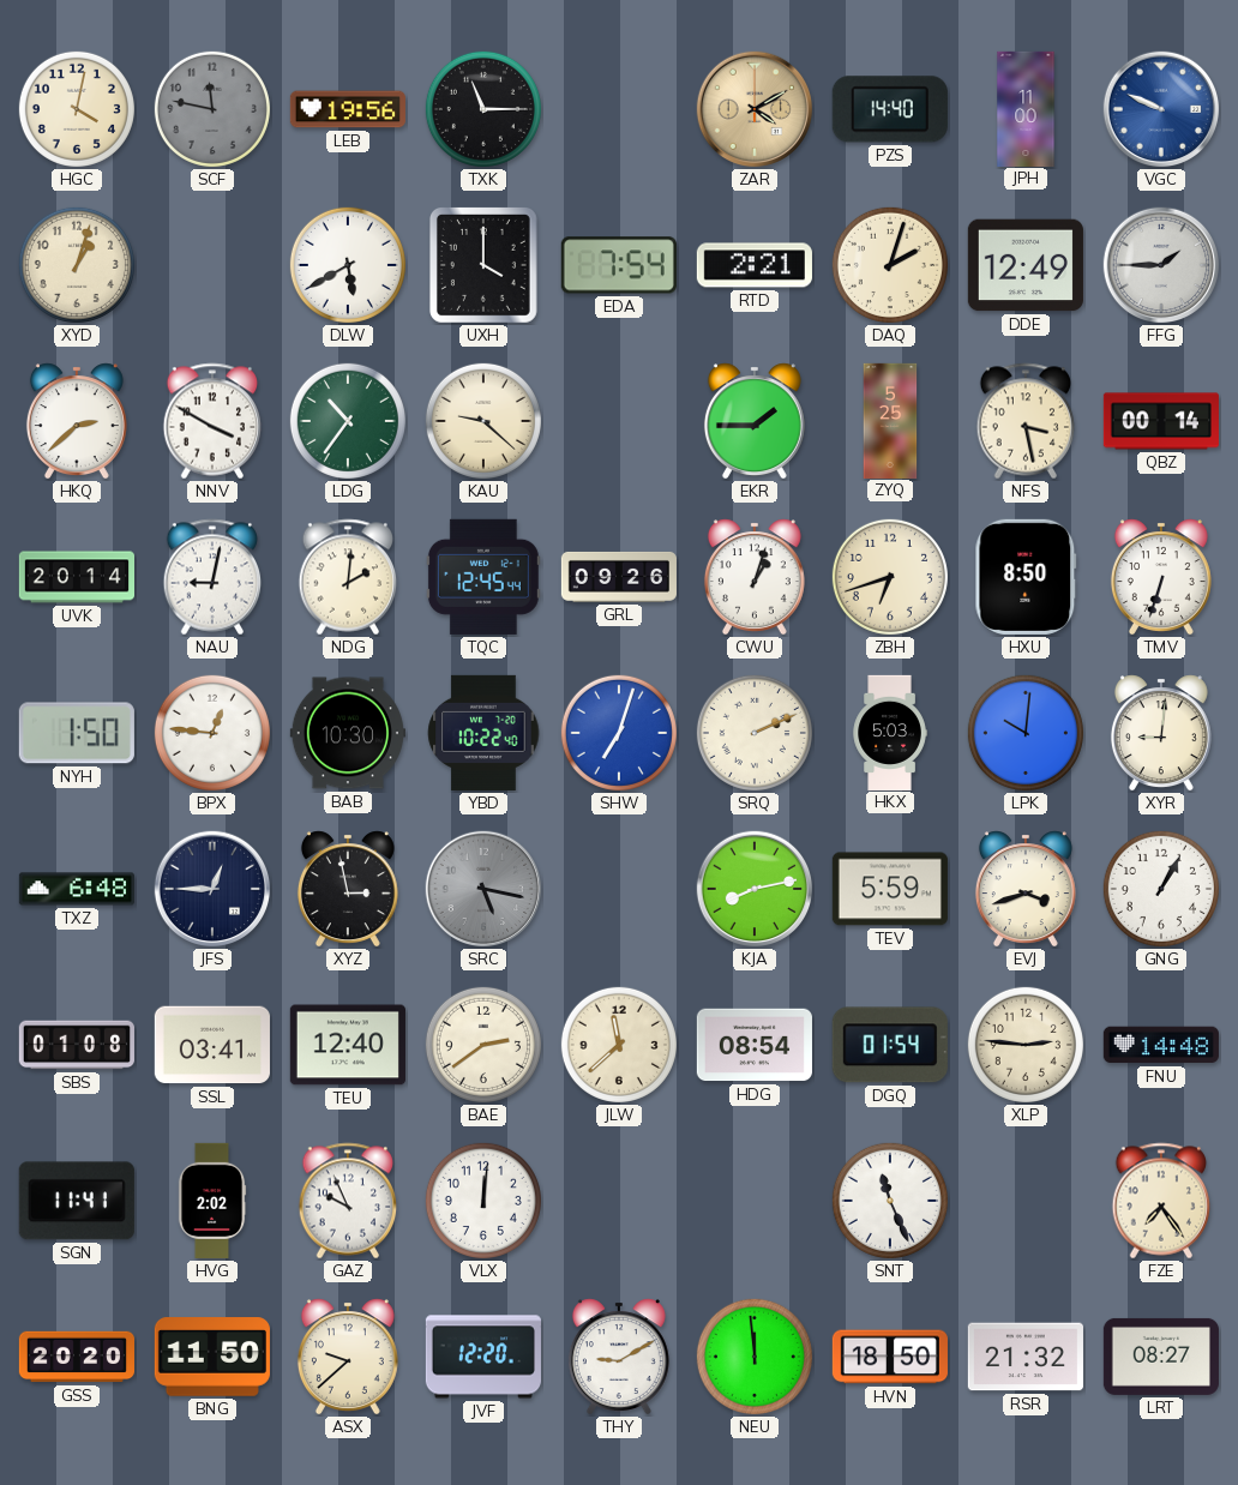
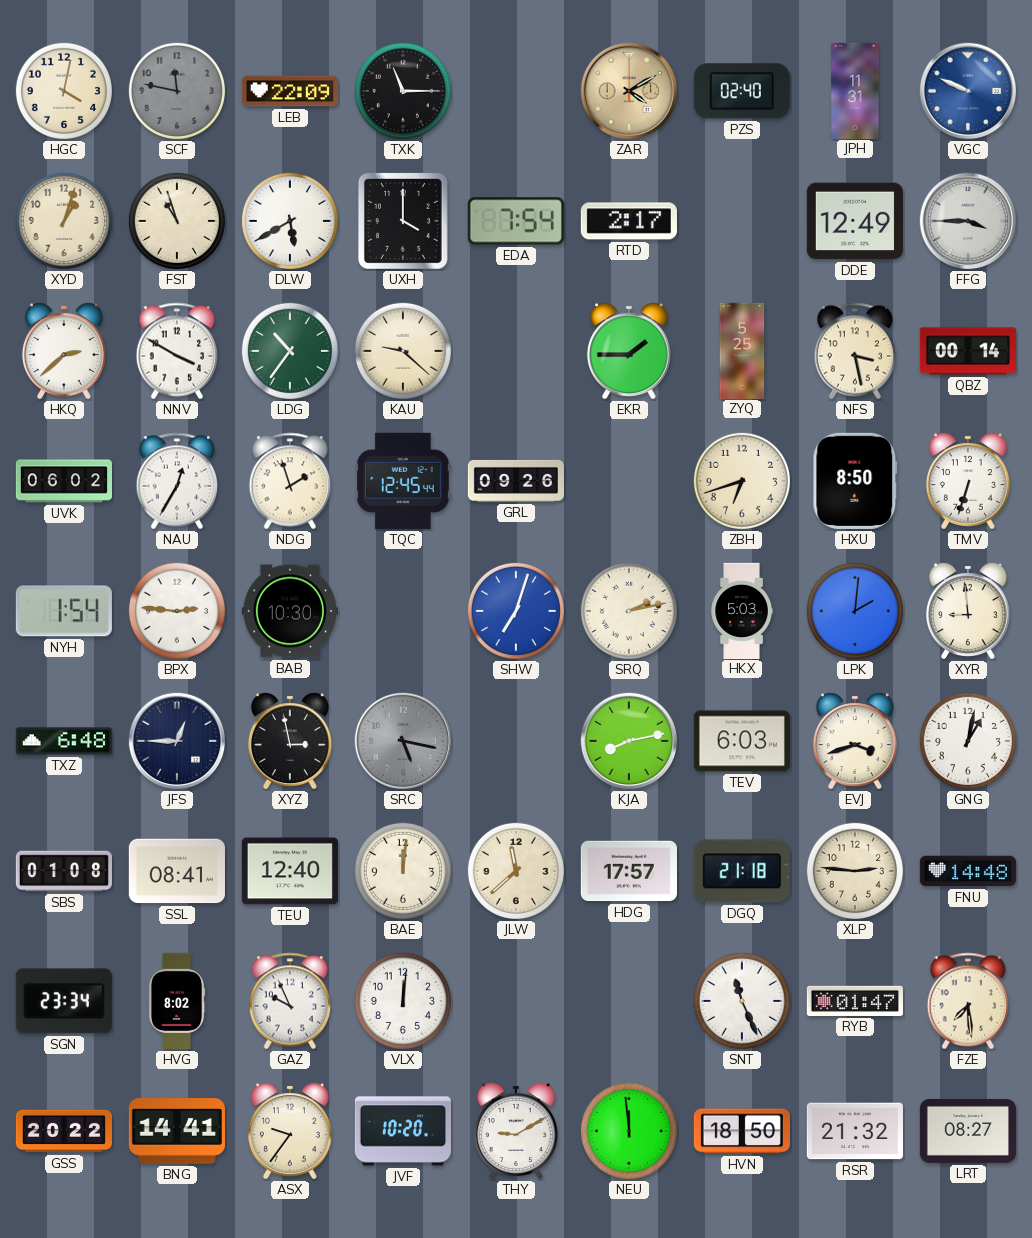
LEB: 19:56 -> 22:09
PZS: 14:40 -> 02:40
JPH: 11:00 -> 11:31
FST: none -> 10:57
RTD: 2:21 -> 2:17
DAQ: 2:03 -> none
FFG: 1:45 -> 3:45
UVK: 20:14 -> 06:02
NAU: 9:02 -> 12:35
NDG: 2:01 -> 1:57
CWU: 1:03 -> none
NYH: 1:50 -> 1:54
BPX: 12:46 -> 2:46
YBD: 10:22 -> none
SRQ: 2:11 -> 2:13
LPK: 10:01 -> 2:01
XYR: 9:01 -> 8:59
TEV: 5:59 -> 6:03
GNG: 1:05 -> 1:02
SSL: 03:41 -> 08:41
BAE: 2:39 -> 12:01
HDG: 08:54 -> 17:57
DGQ: 01:54 -> 21:18
SGN: 11:41 -> 23:34
HVG: 2:02 -> 8:02
RYB: none -> 01:47
FZE: 7:24 -> 7:29
GSS: 20:20 -> 20:22
BNG: 11:50 -> 14:41
ASX: 9:38 -> 9:36
JVF: 12:20 -> 10:20
